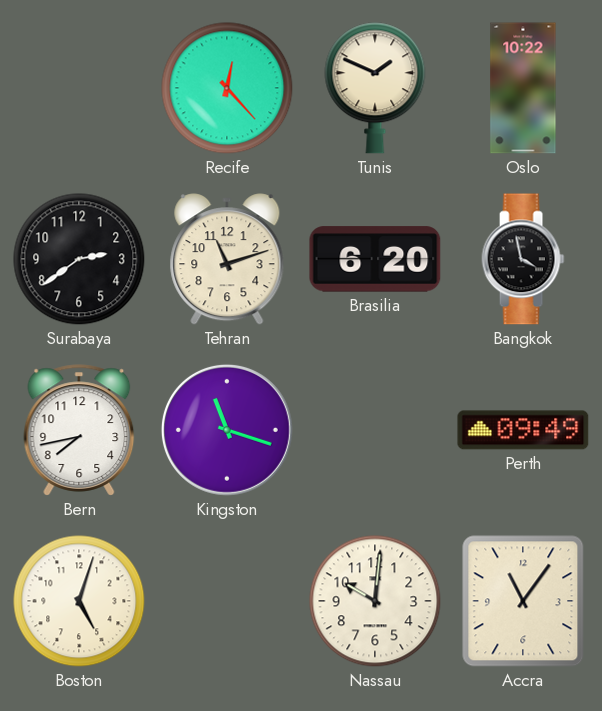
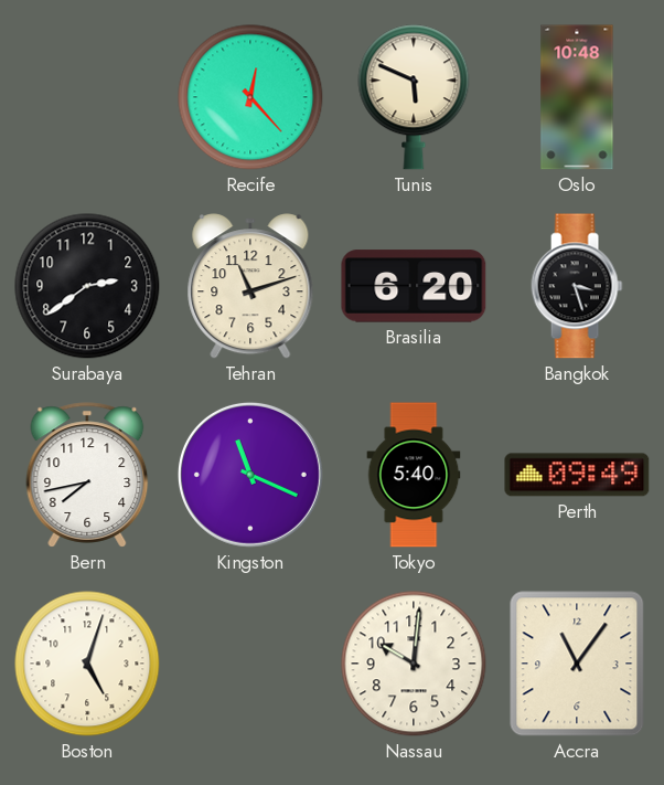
Tunis: 1:49 -> 5:49
Oslo: 10:22 -> 10:48
Bangkok: 3:58 -> 3:27
Kingston: 11:18 -> 11:19
Tokyo: none -> 5:40
